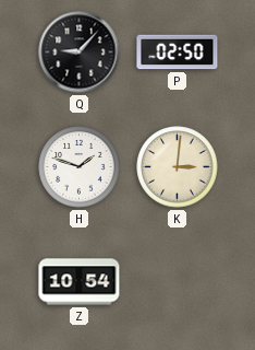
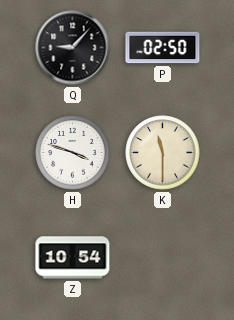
H: 1:48 -> 3:48
K: 3:01 -> 11:30
